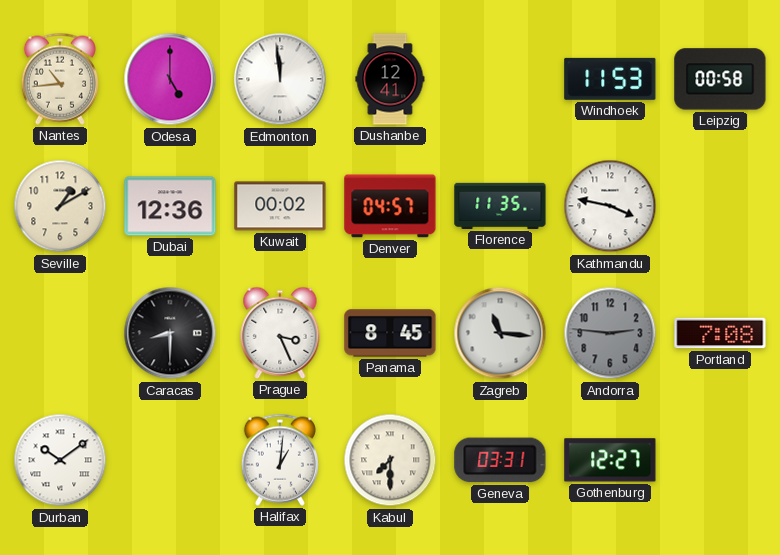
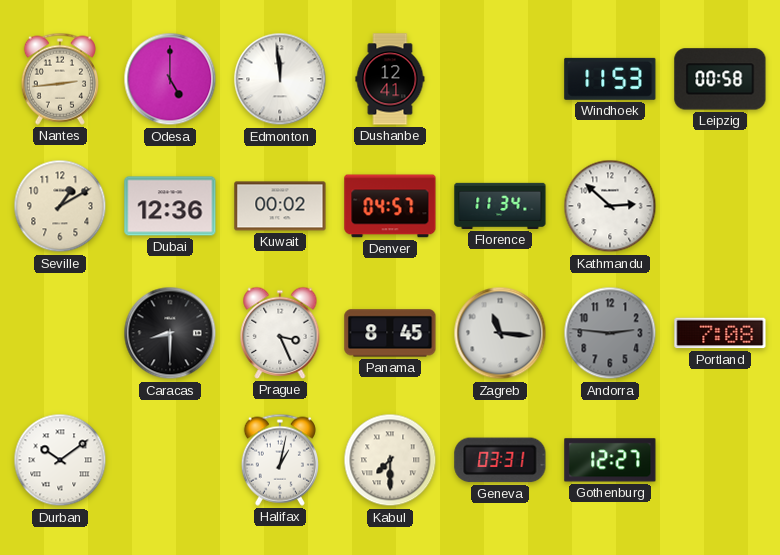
Nantes: 10:44 -> 2:44
Florence: 11:35 -> 11:34
Kathmandu: 3:47 -> 2:52
Halifax: 1:01 -> 1:02
